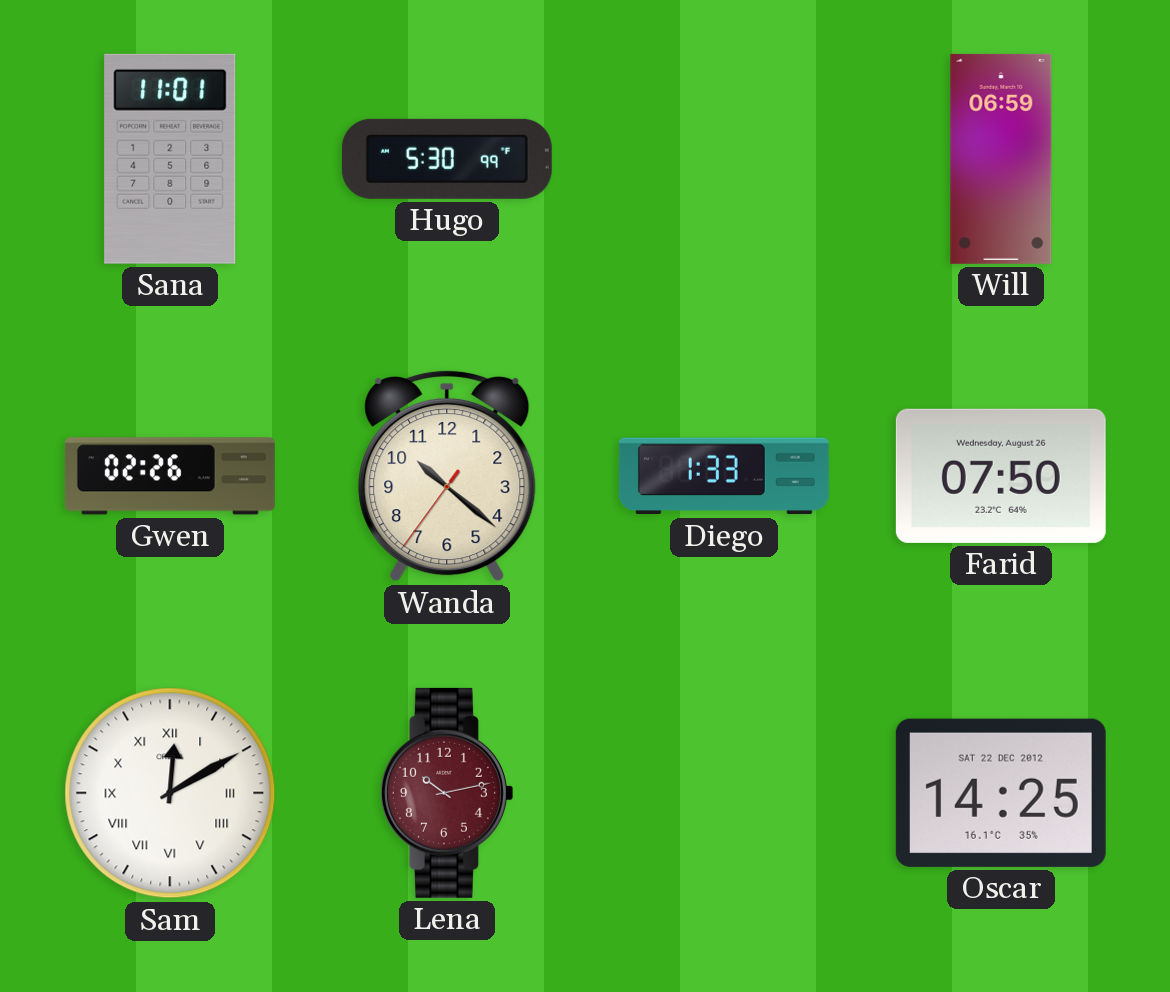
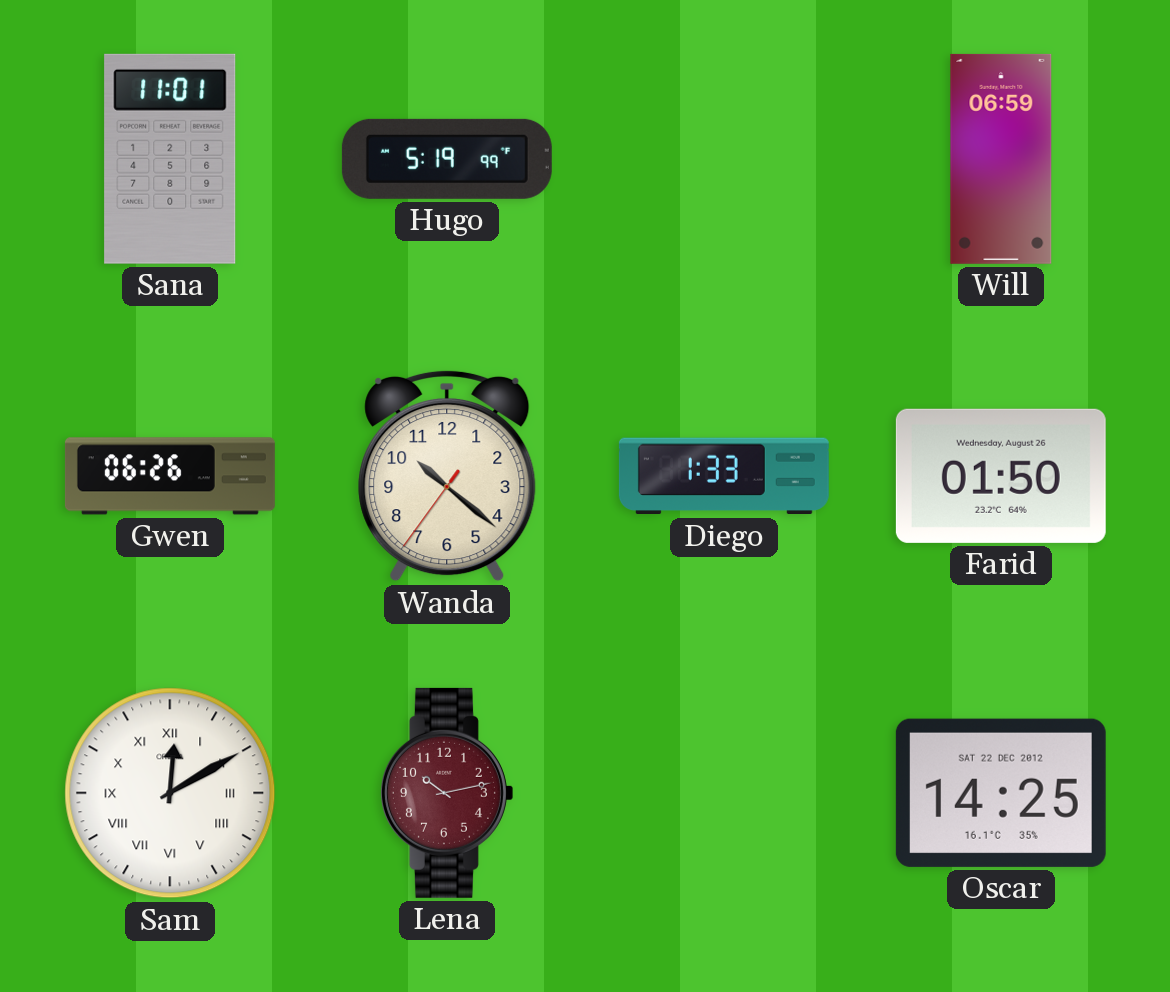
Hugo: 5:30 -> 5:19
Gwen: 02:26 -> 06:26
Farid: 07:50 -> 01:50
